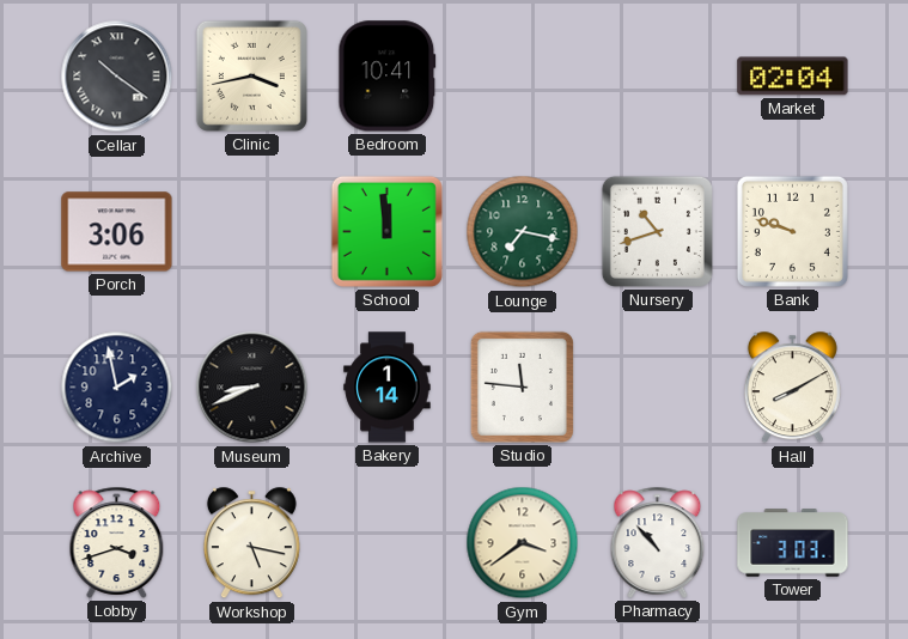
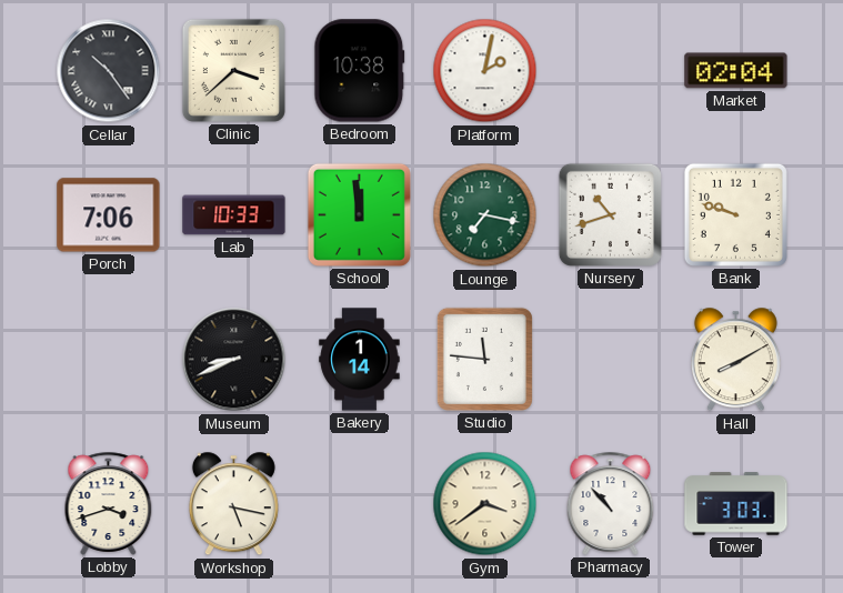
Cellar: 10:21 -> 10:24
Clinic: 3:43 -> 3:38
Bedroom: 10:41 -> 10:38
Platform: none -> 2:02
Porch: 3:06 -> 7:06
Lab: none -> 10:33
Archive: 1:58 -> none
